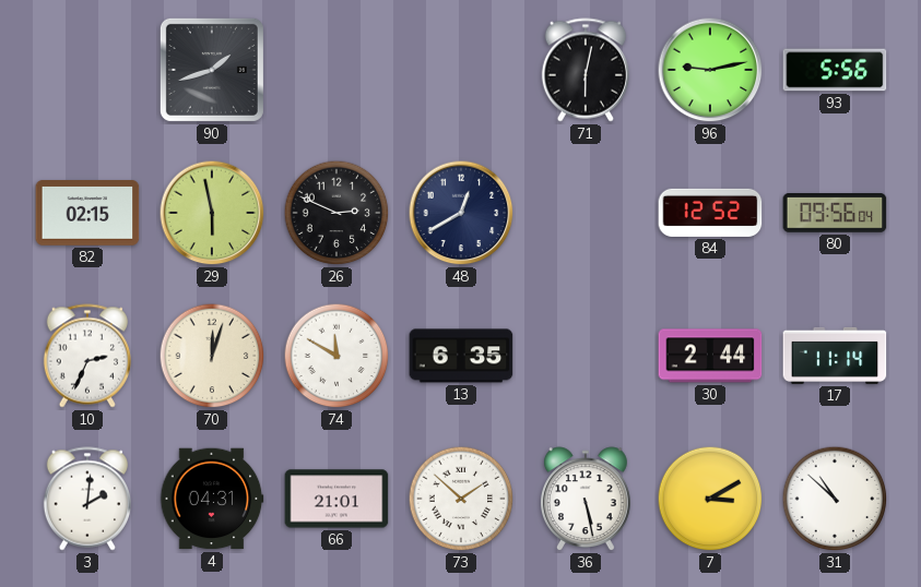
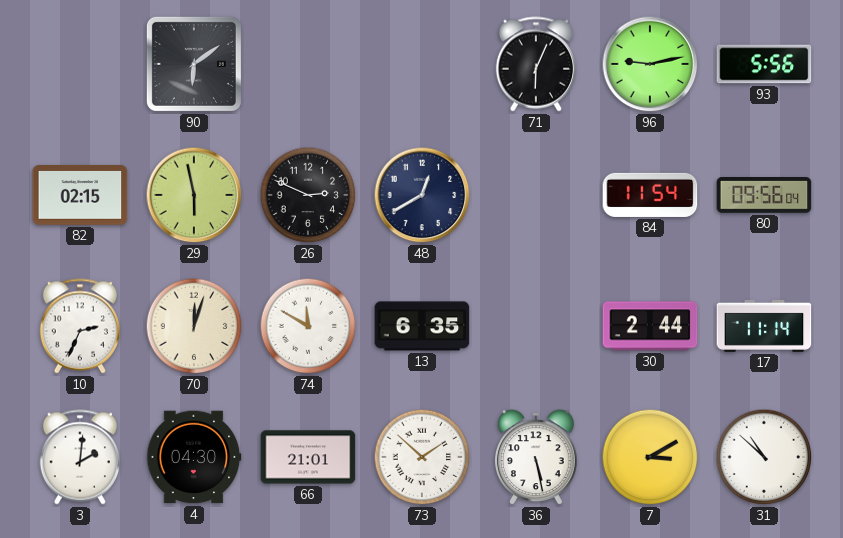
90: 1:42 -> 6:09
71: 6:02 -> 6:04
84: 12:52 -> 11:54
4: 04:31 -> 04:30
